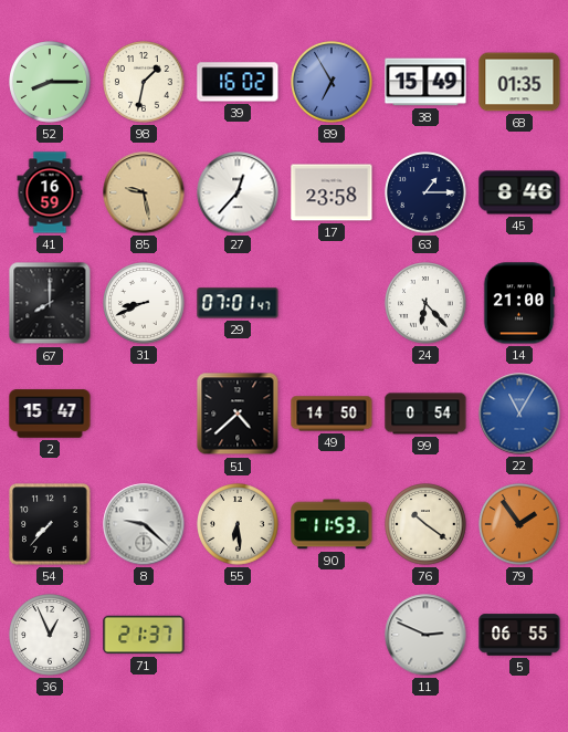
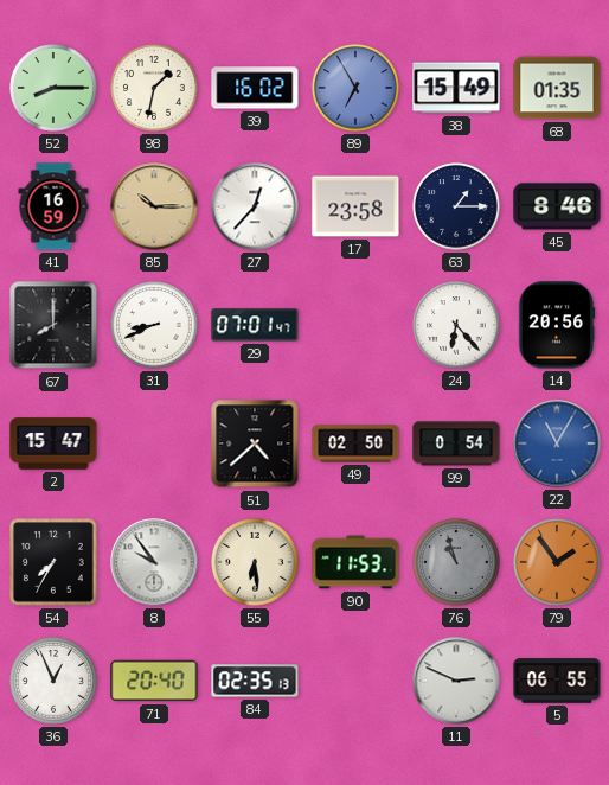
85: 9:28 -> 10:15
14: 21:00 -> 20:56
49: 14:50 -> 02:50
54: 7:37 -> 7:35
8: 9:22 -> 9:54
76: 10:21 -> 10:57
76 dial: cream -> grey
71: 21:37 -> 20:40
84: none -> 02:35
